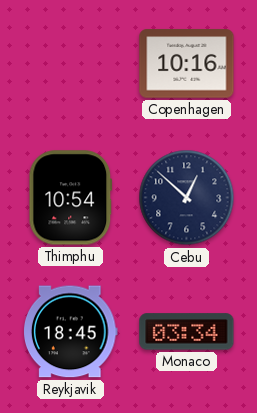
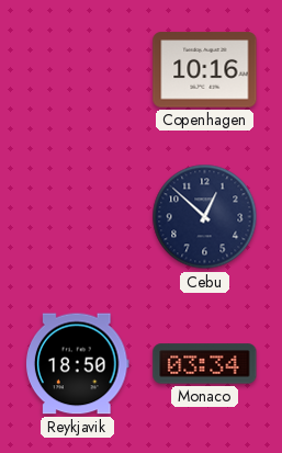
Thimphu: 10:54 -> none
Reykjavik: 18:45 -> 18:50
